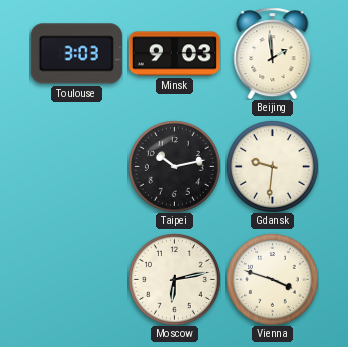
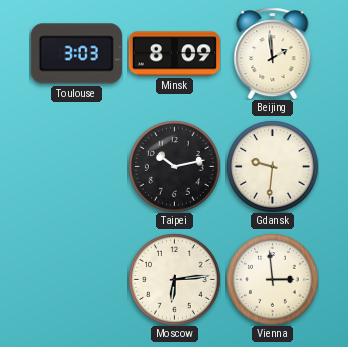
Minsk: 9:03 -> 8:09
Moscow: 6:13 -> 6:14
Vienna: 3:48 -> 2:59
